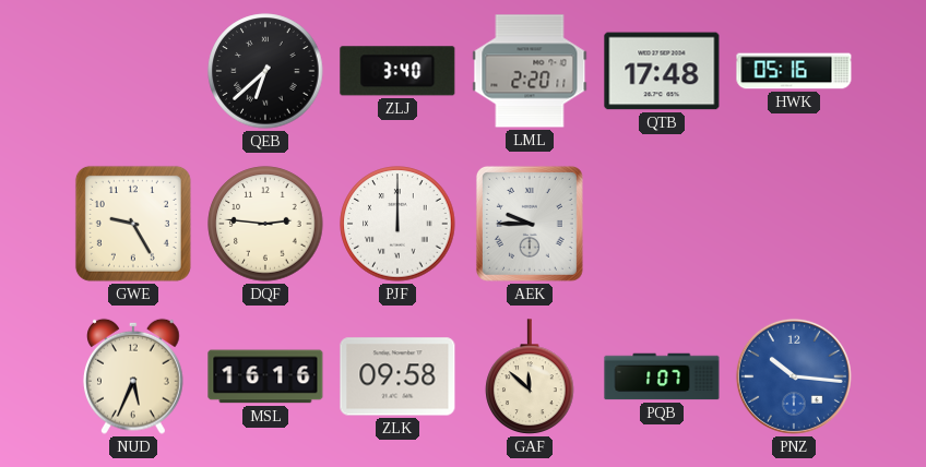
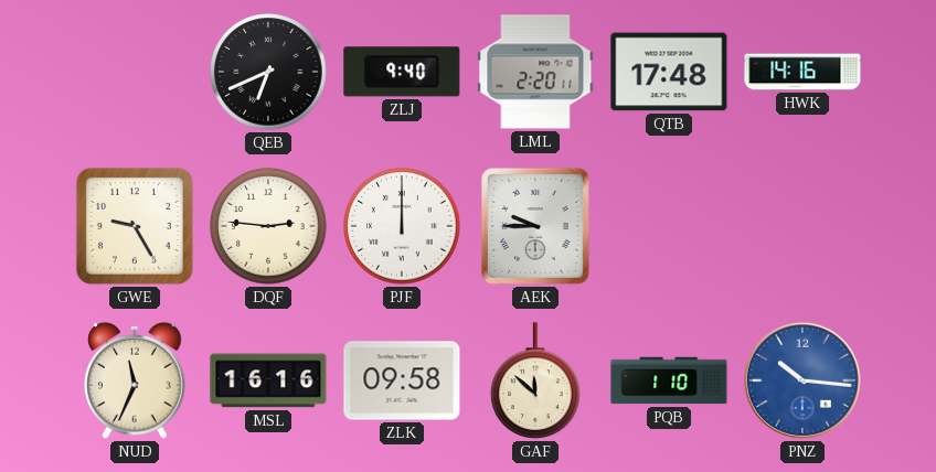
QEB: 6:38 -> 6:41
ZLJ: 3:40 -> 9:40
HWK: 05:16 -> 14:16
NUD: 5:34 -> 11:34
PQB: 1:07 -> 1:10
